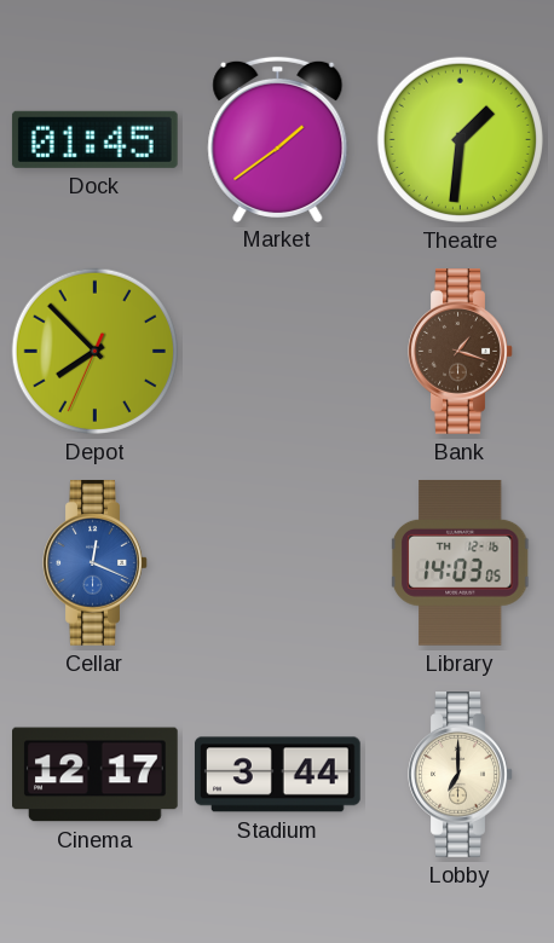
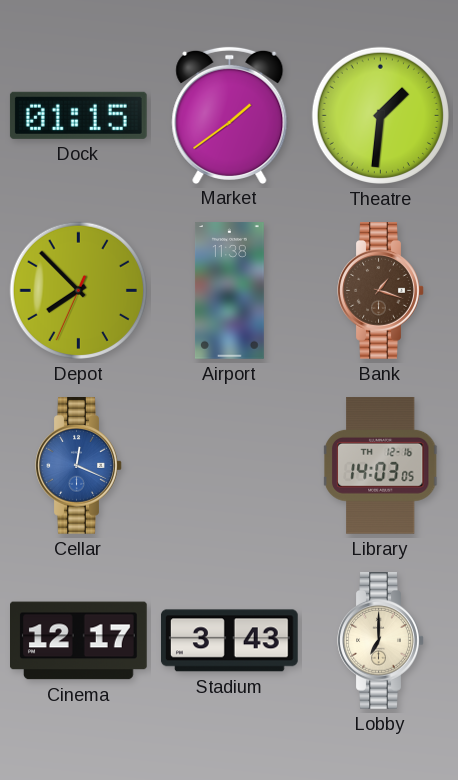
Dock: 01:45 -> 01:15
Airport: none -> 11:38
Stadium: 3:44 -> 3:43
